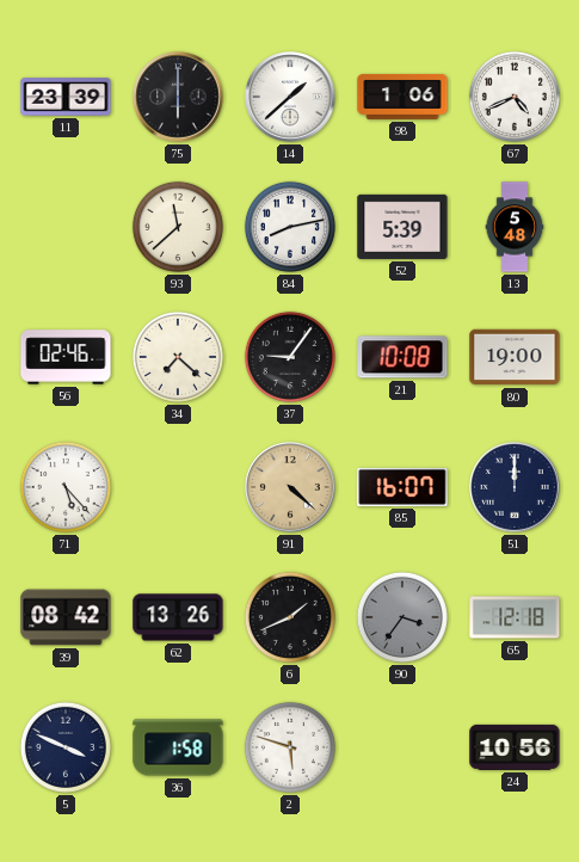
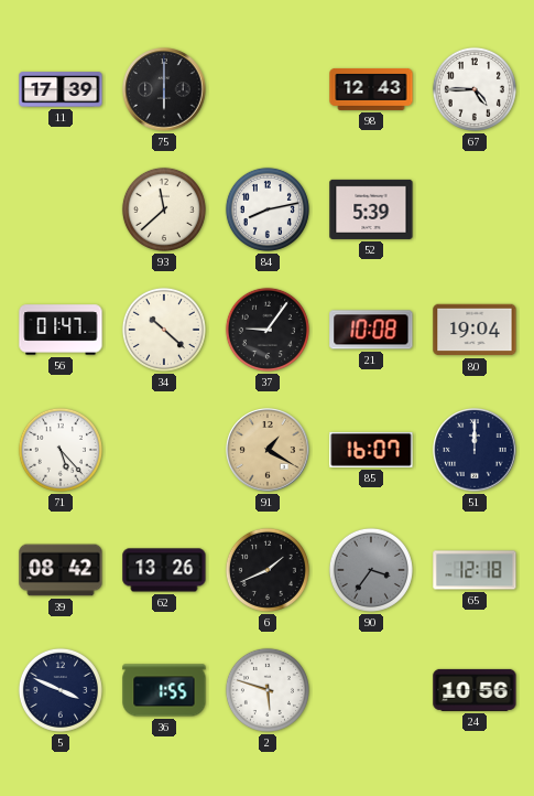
11: 23:39 -> 17:39
14: 1:38 -> none
98: 1:06 -> 12:43
67: 4:41 -> 4:45
13: 5:48 -> none
56: 02:46 -> 01:47
34: 7:22 -> 10:22
80: 19:00 -> 19:04
91: 4:22 -> 1:20
36: 1:58 -> 1:55
